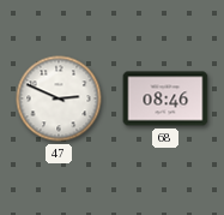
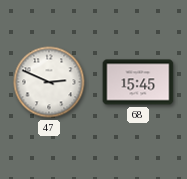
68: 08:46 -> 15:45
